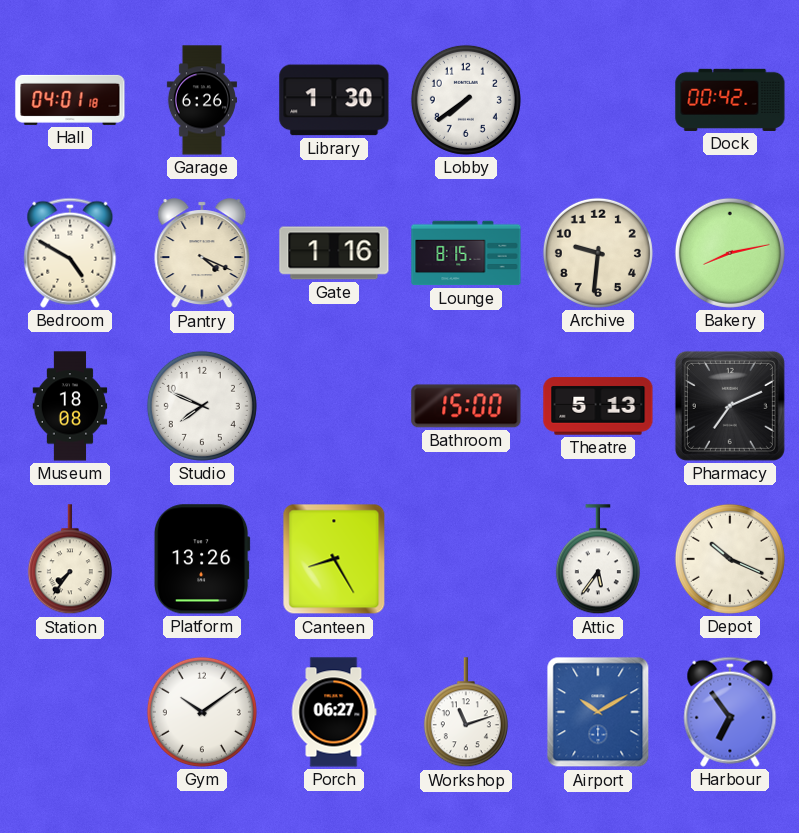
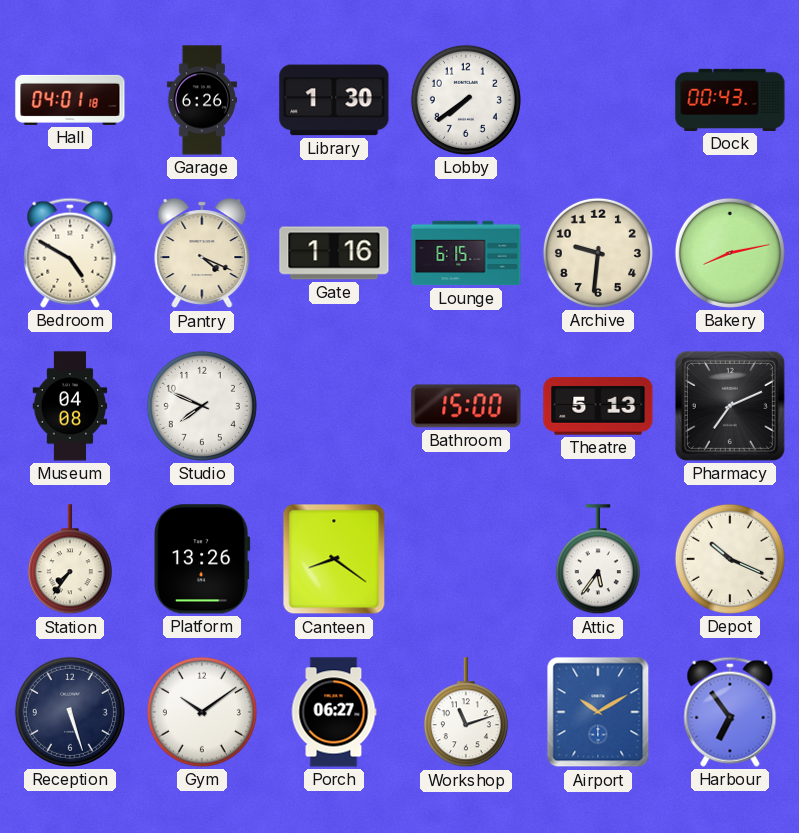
Dock: 00:42 -> 00:43
Lounge: 8:15 -> 6:15
Museum: 18:08 -> 04:08
Canteen: 8:25 -> 8:21
Reception: none -> 5:27
